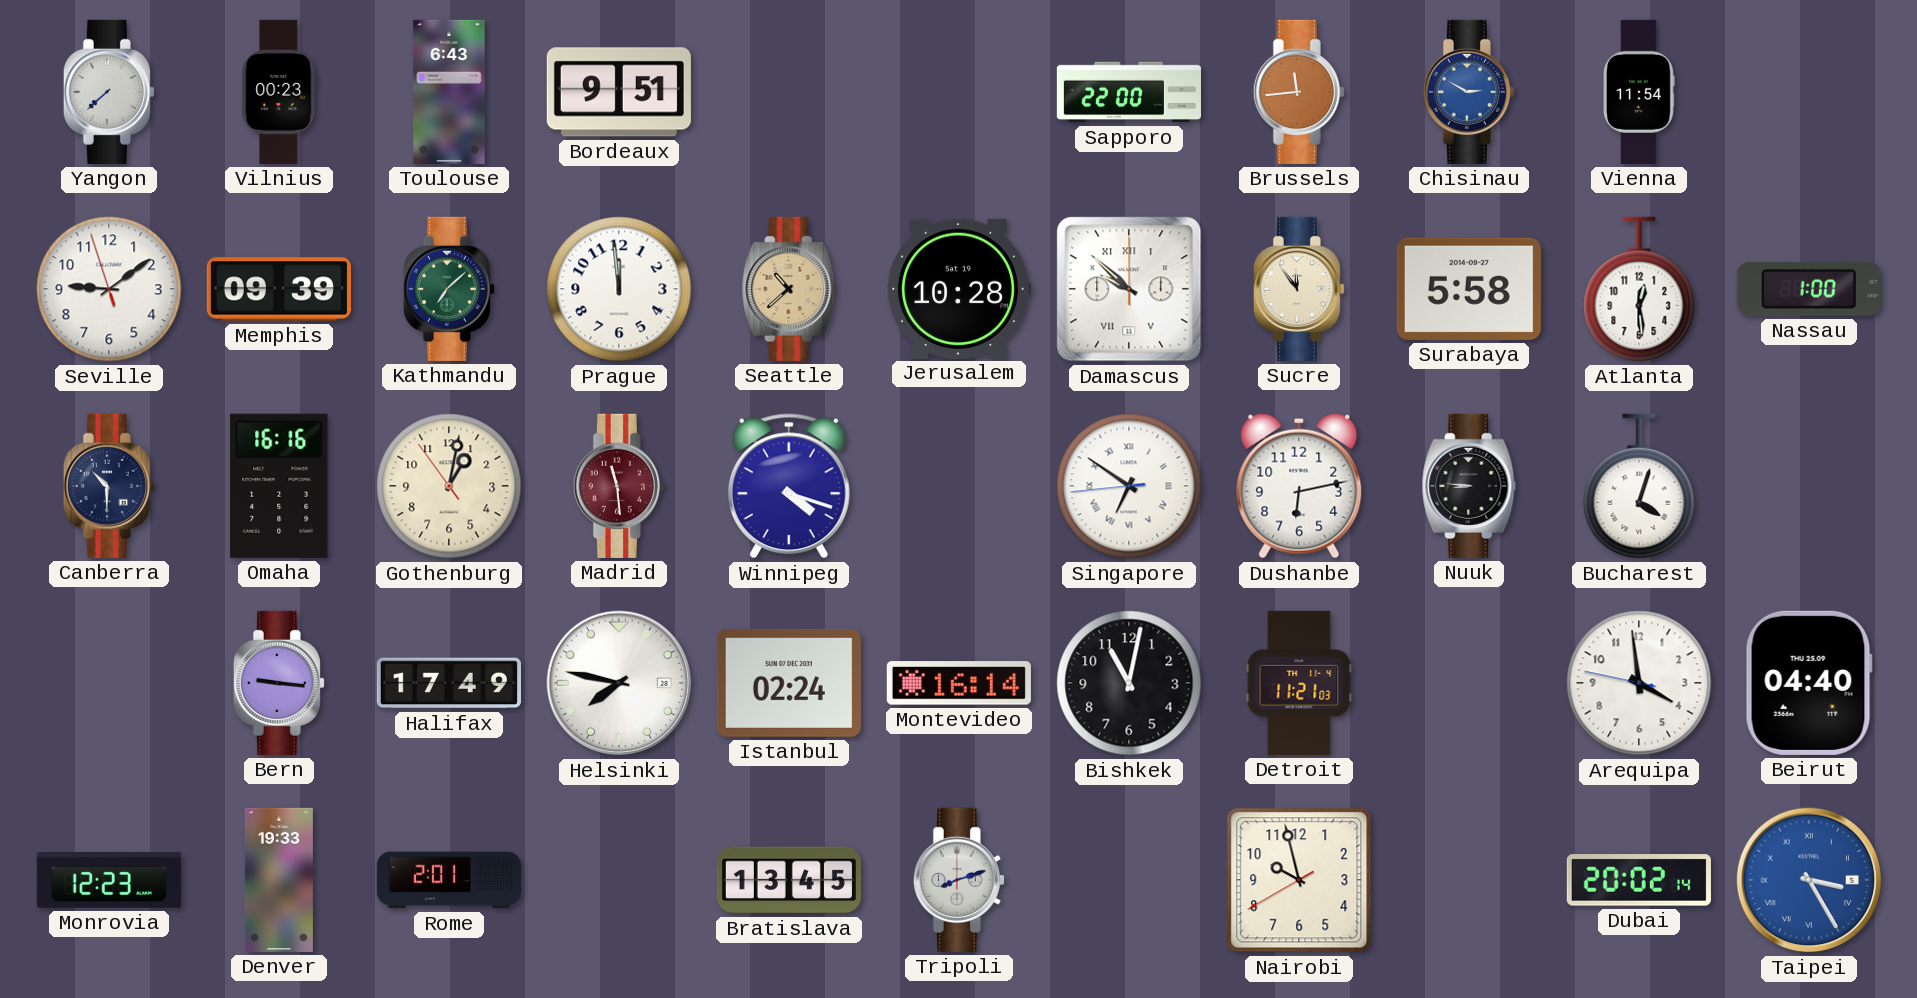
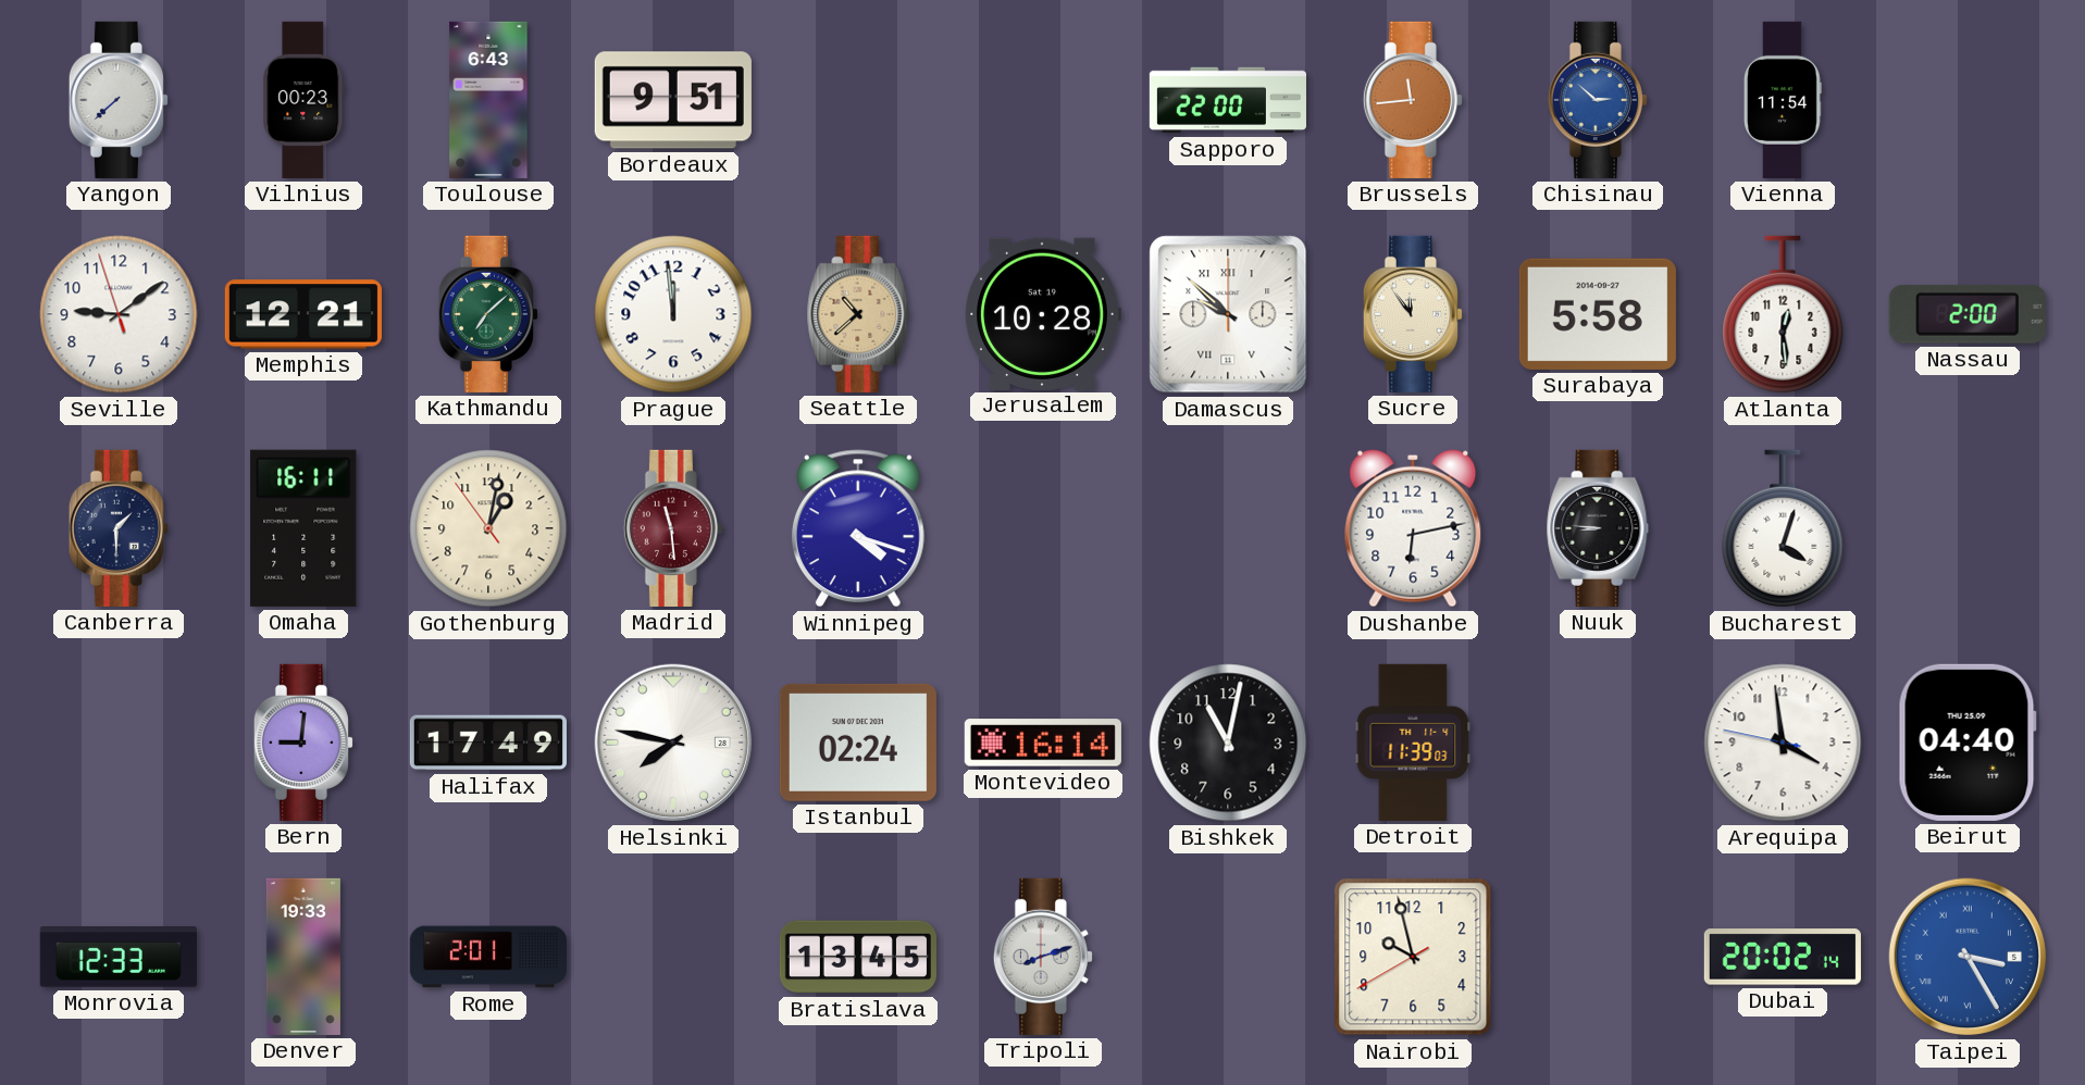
Chisinau: 2:50 -> 2:52
Memphis: 09:39 -> 12:21
Nassau: 1:00 -> 2:00
Canberra: 10:30 -> 1:30
Omaha: 16:16 -> 16:11
Singapore: 6:50 -> none
Bern: 9:16 -> 9:01
Detroit: 11:21 -> 11:39
Monrovia: 12:23 -> 12:33
